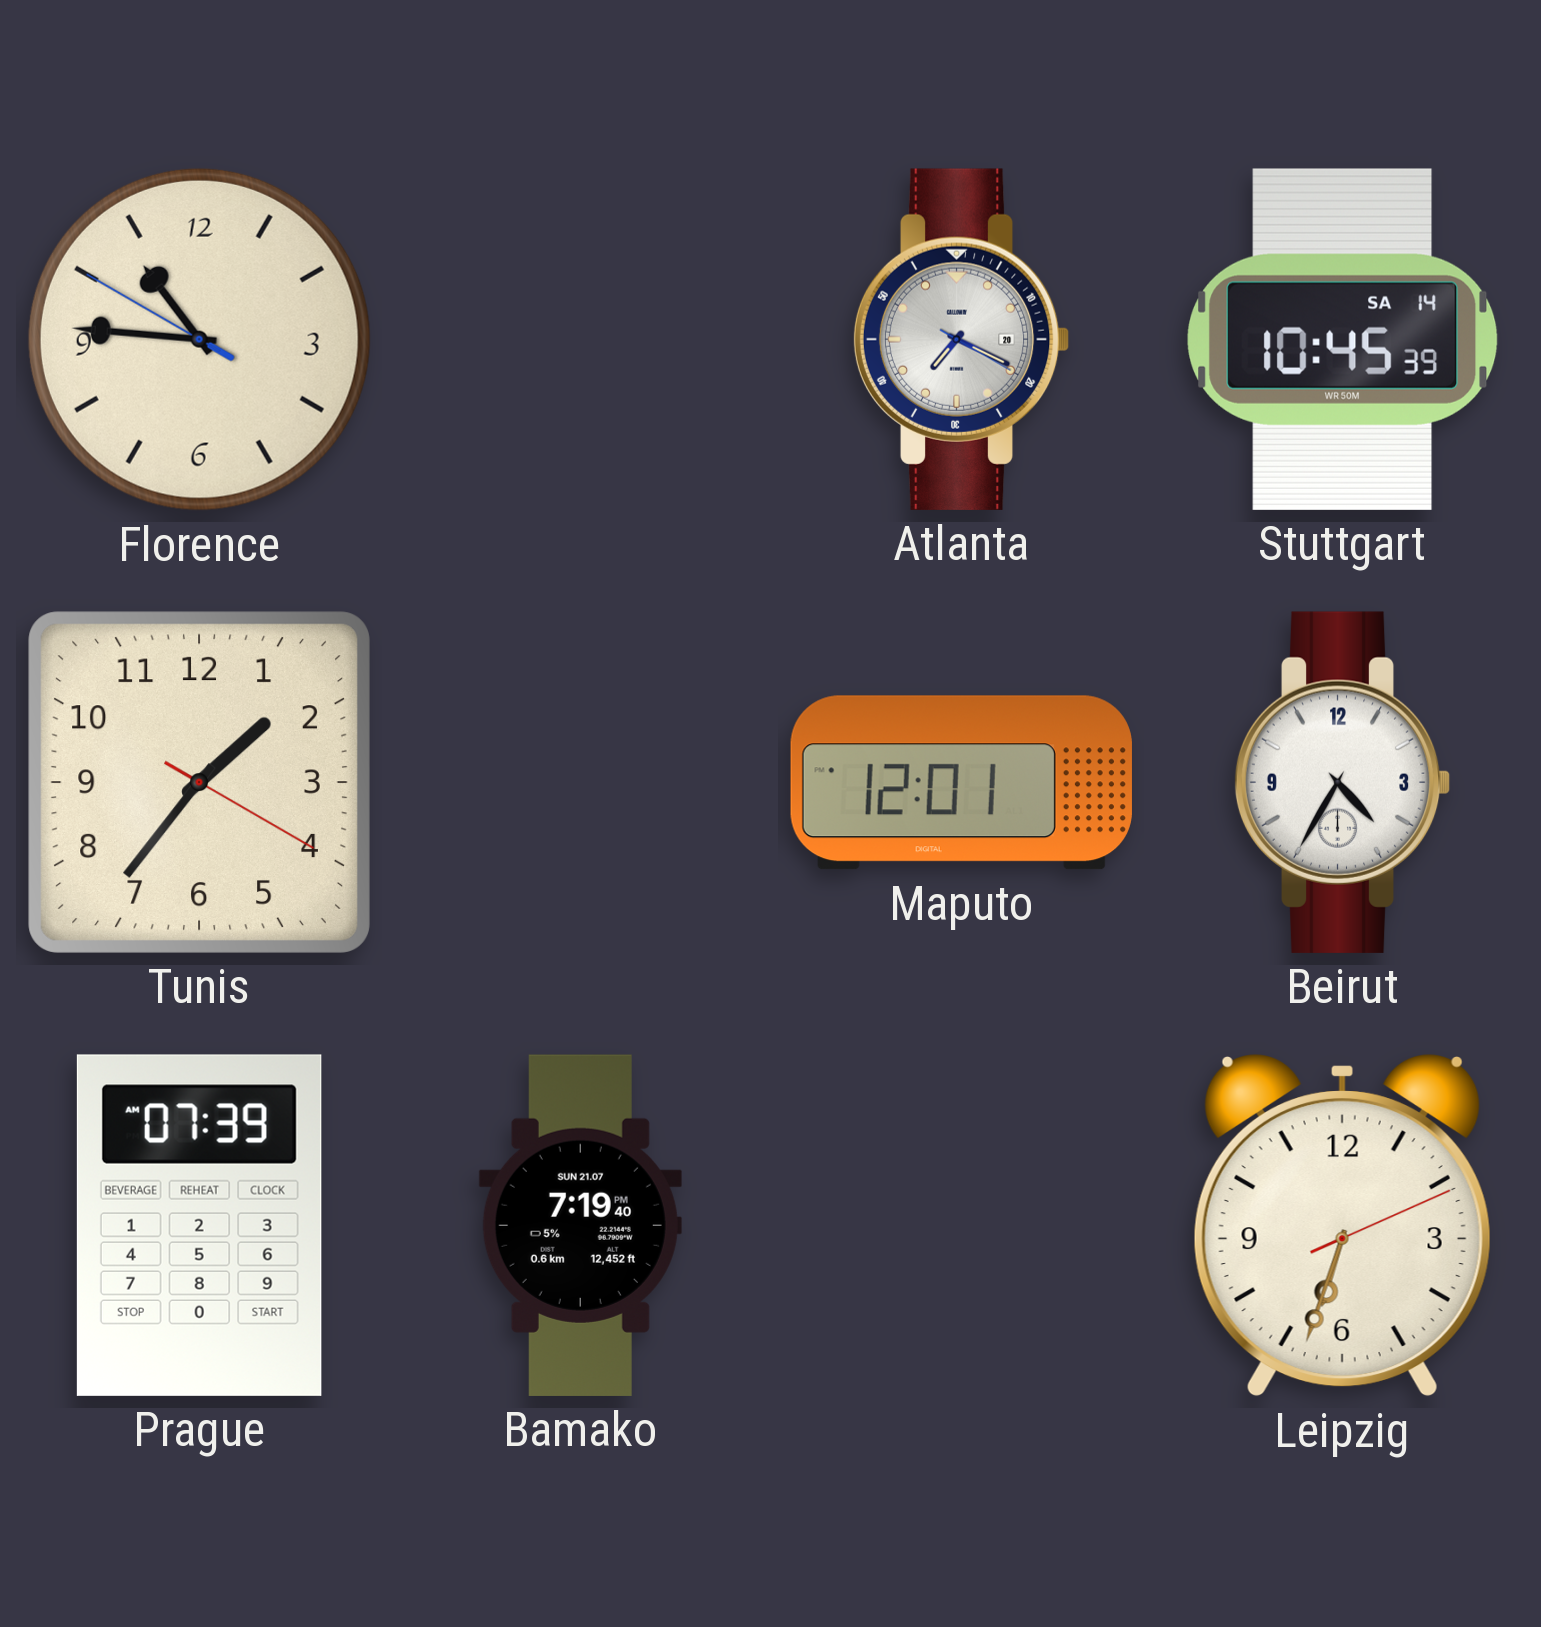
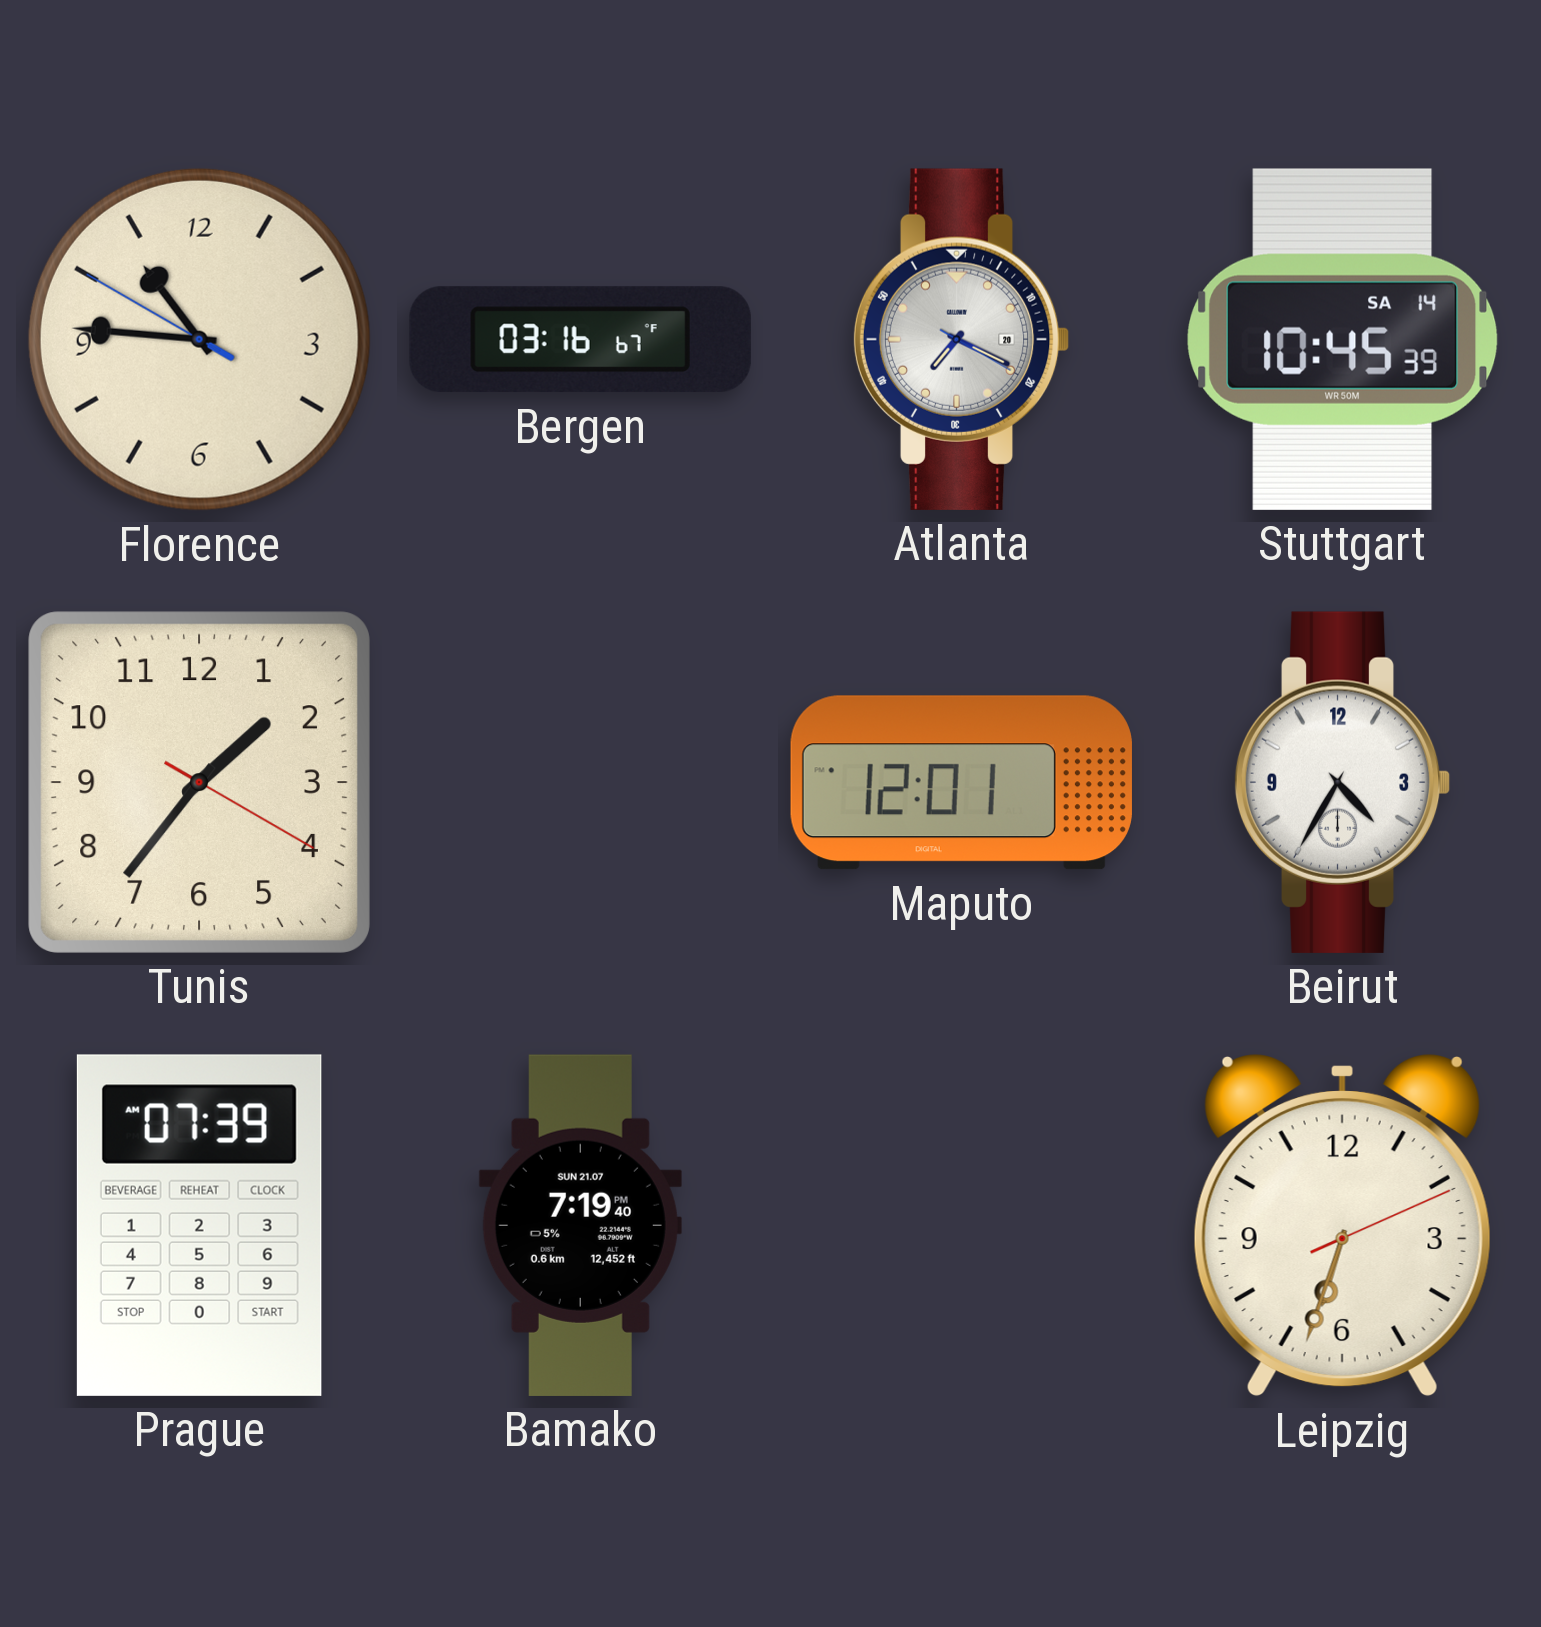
Bergen: none -> 03:16
